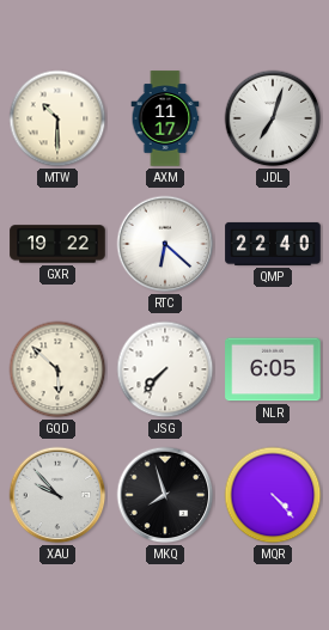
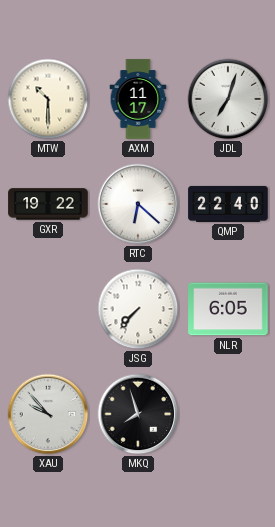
GQD: 5:52 -> none
MQR: 4:23 -> none
